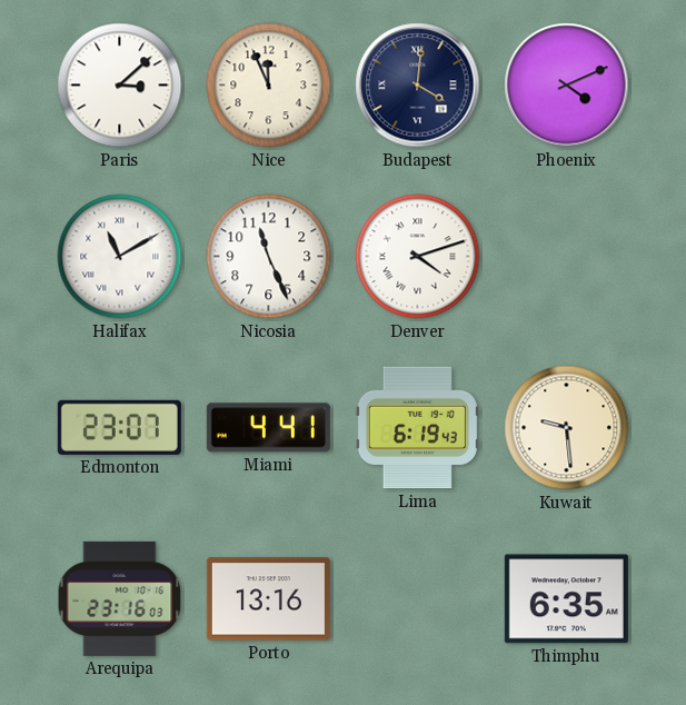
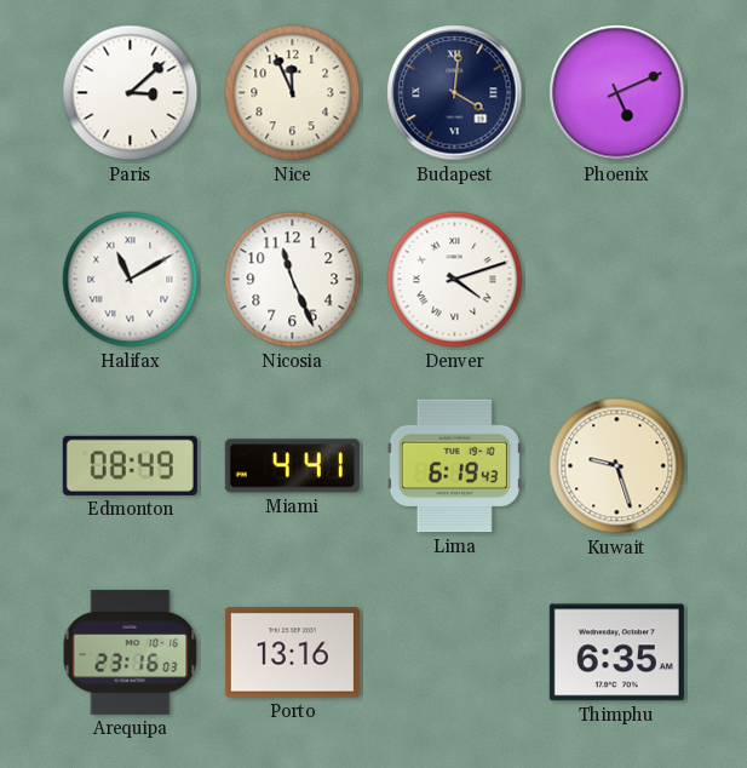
Phoenix: 4:11 -> 5:11
Edmonton: 23:07 -> 08:49
Kuwait: 9:29 -> 9:27
